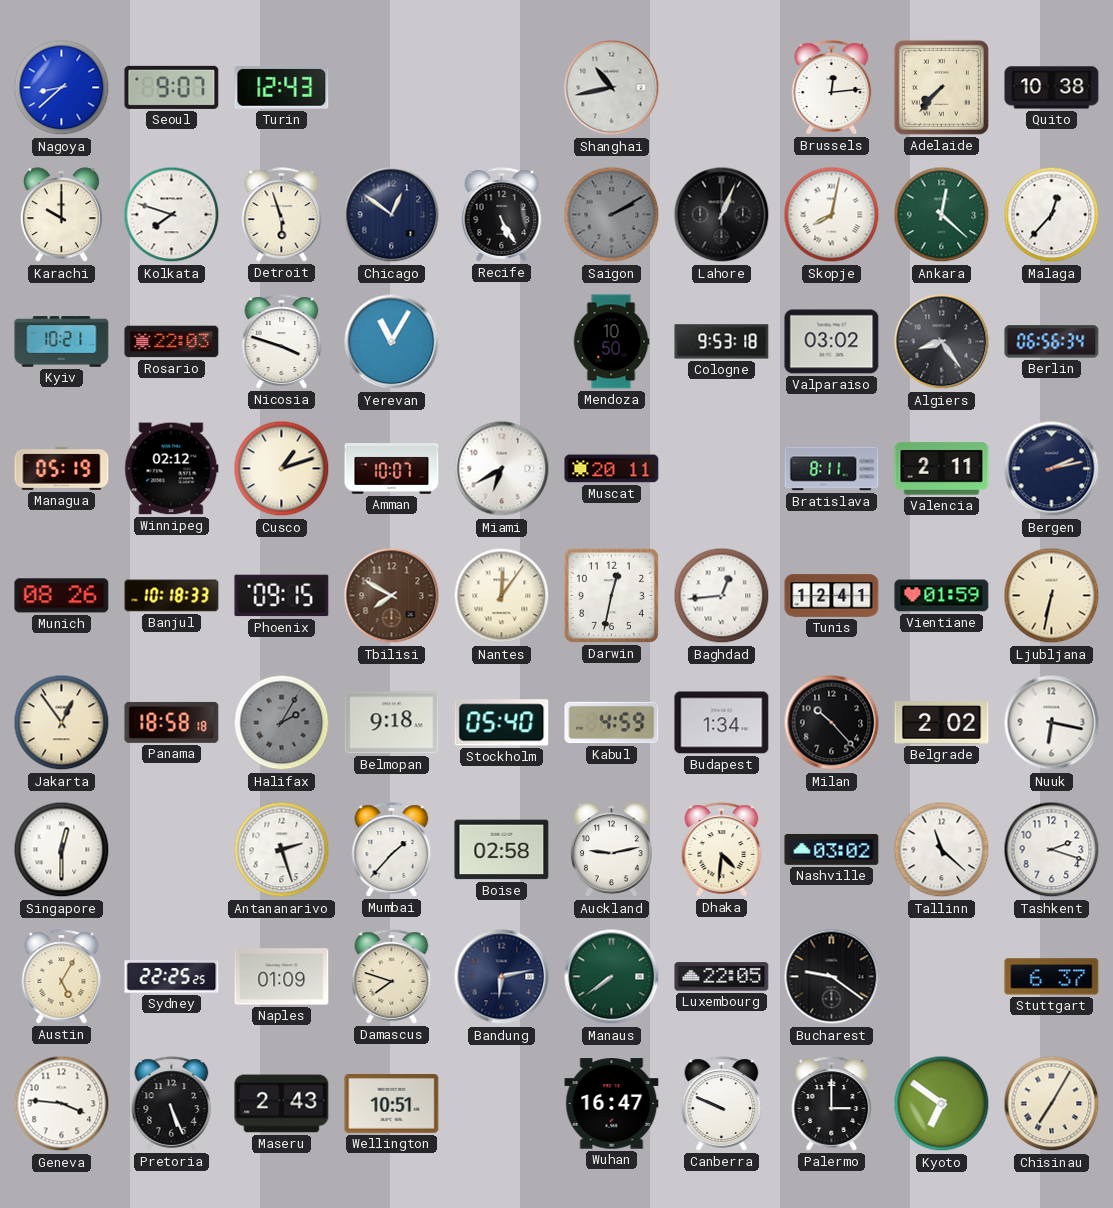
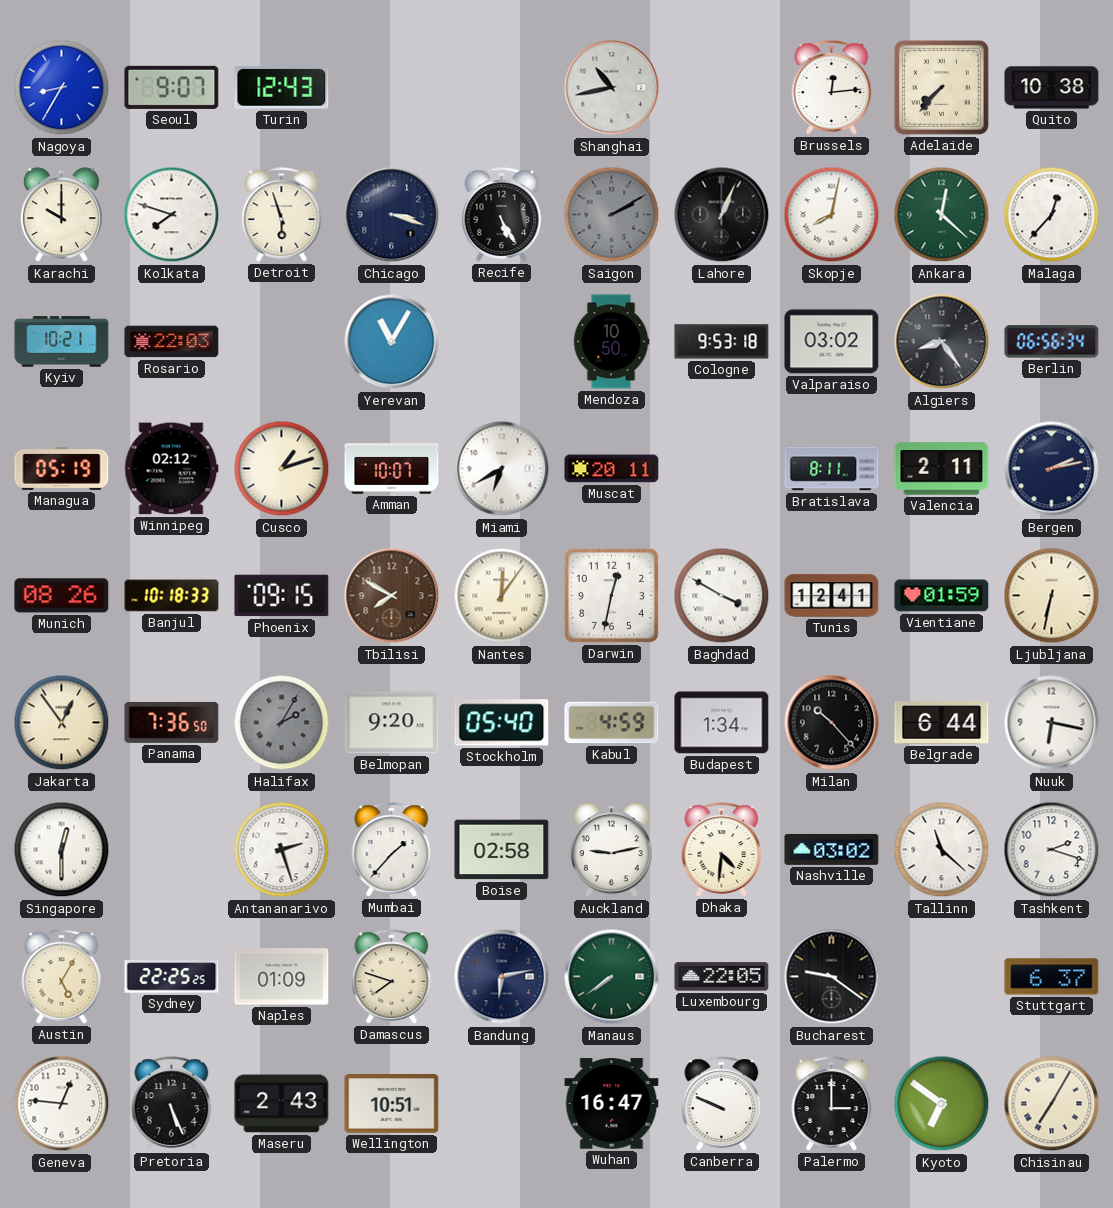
Nagoya: 8:38 -> 8:35
Chicago: 12:51 -> 3:18
Nicosia: 3:48 -> none
Baghdad: 12:44 -> 3:50
Panama: 18:58 -> 7:36
Belmopan: 9:18 -> 9:20
Belgrade: 2:02 -> 6:44
Geneva: 3:46 -> 12:46
